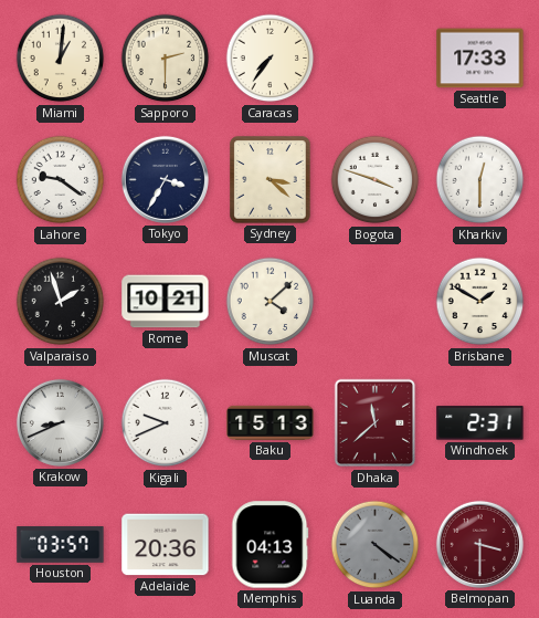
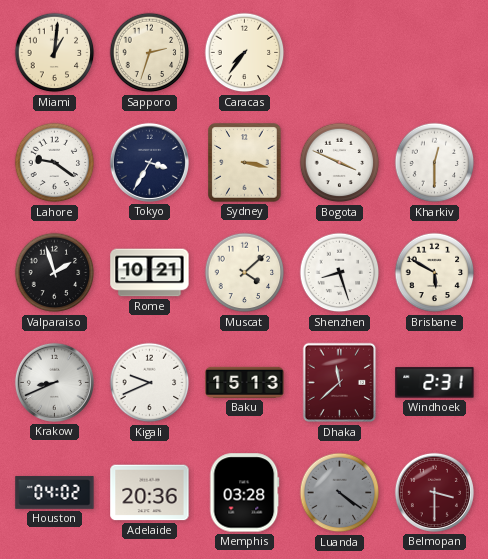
Sapporo: 2:30 -> 2:33
Seattle: 17:33 -> none
Sydney: 3:22 -> 3:17
Bogota: 3:48 -> 3:49
Shenzhen: none -> 8:27
Brisbane: 1:50 -> 5:50
Houston: 03:57 -> 04:02
Memphis: 04:13 -> 03:28
